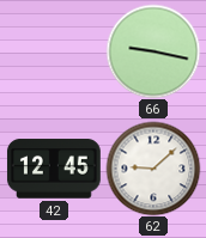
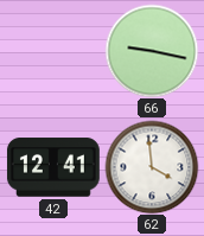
42: 12:45 -> 12:41
62: 9:08 -> 3:59
